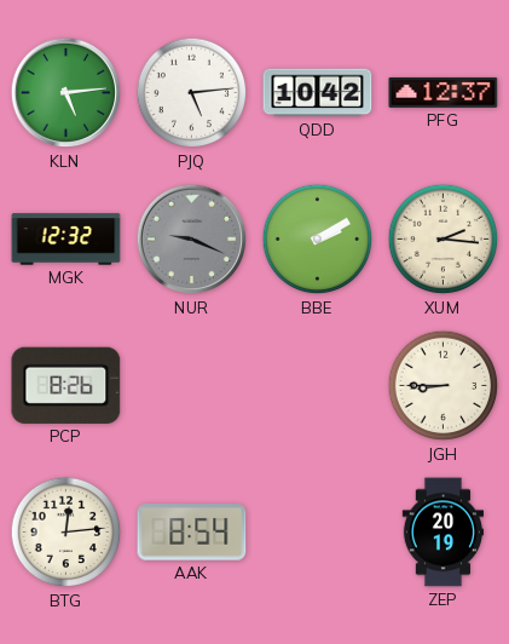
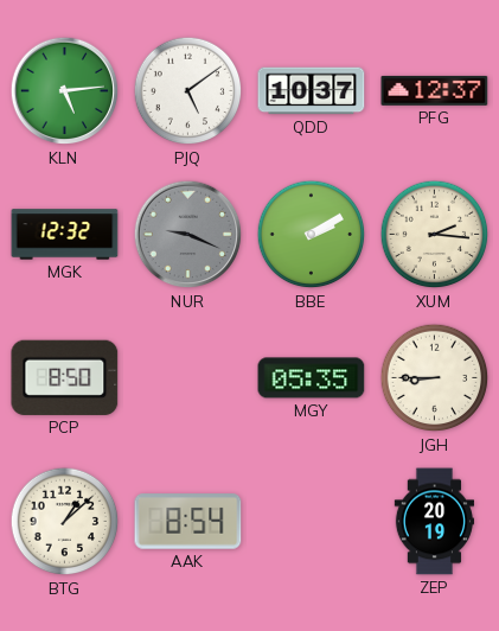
PJQ: 5:14 -> 5:09
QDD: 10:42 -> 10:37
PCP: 8:26 -> 8:50
MGY: none -> 05:35
BTG: 12:14 -> 1:08
